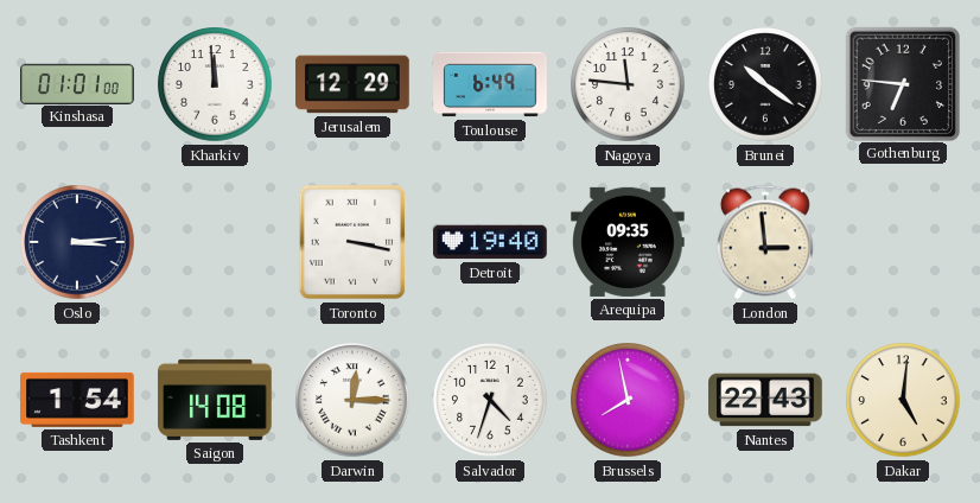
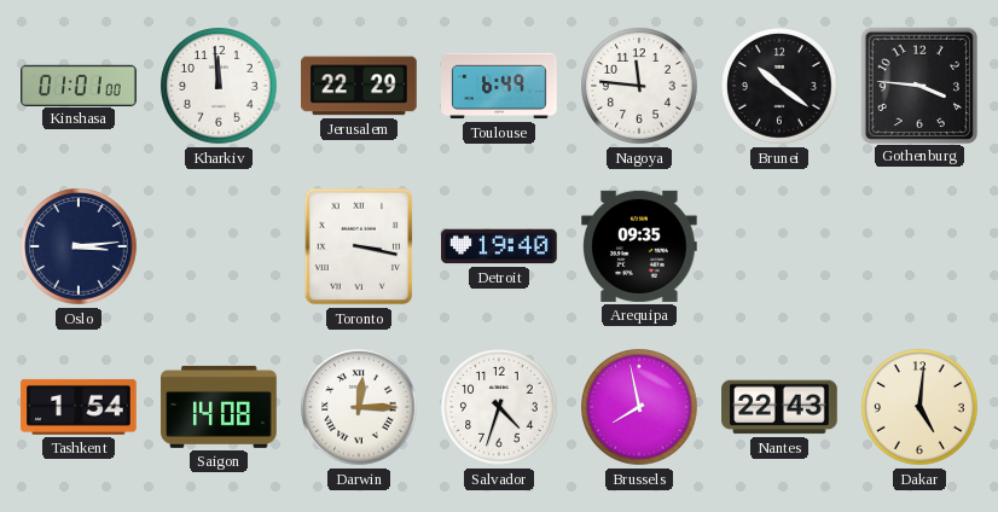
Jerusalem: 12:29 -> 22:29
Gothenburg: 6:46 -> 3:46
London: 2:59 -> none
